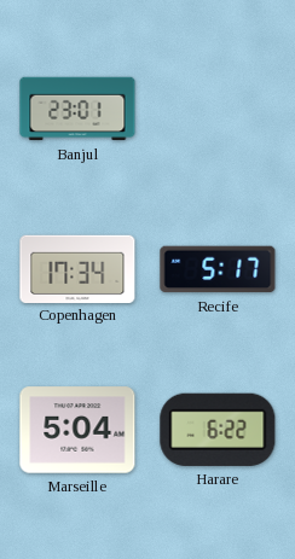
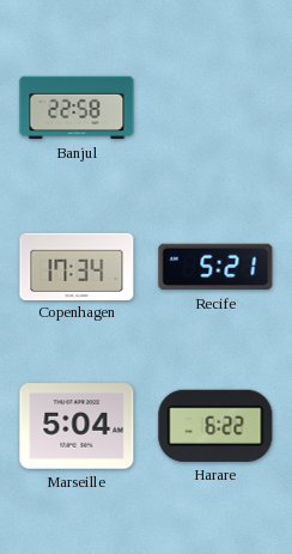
Banjul: 23:01 -> 22:58
Recife: 5:17 -> 5:21
